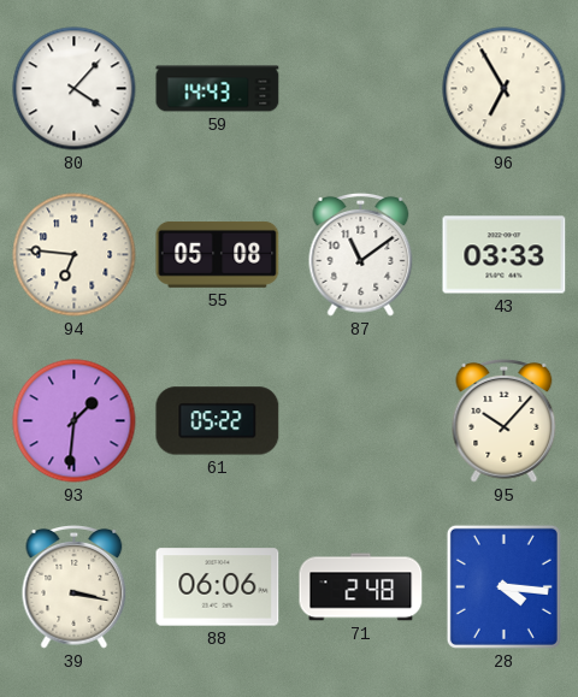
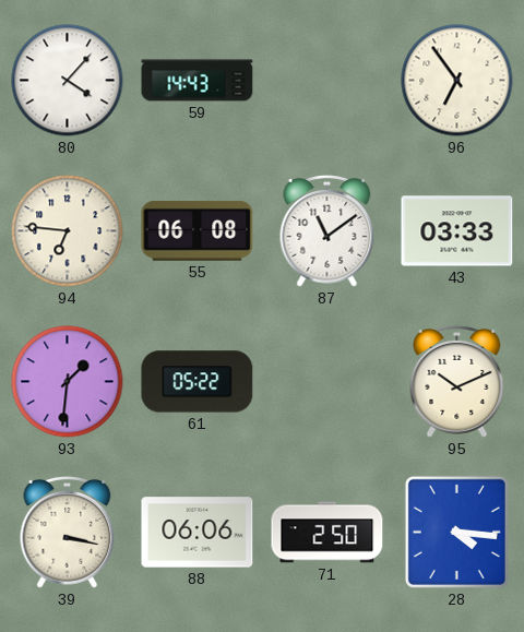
96: 6:55 -> 6:54
55: 05:08 -> 06:08
95: 10:07 -> 10:11
71: 2:48 -> 2:50
